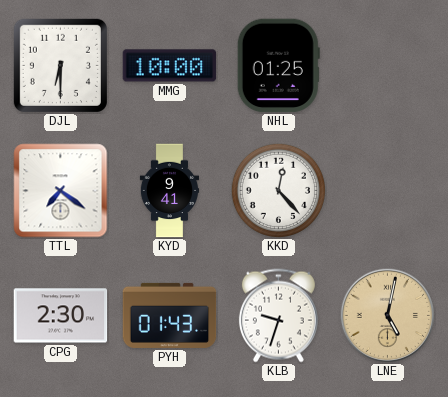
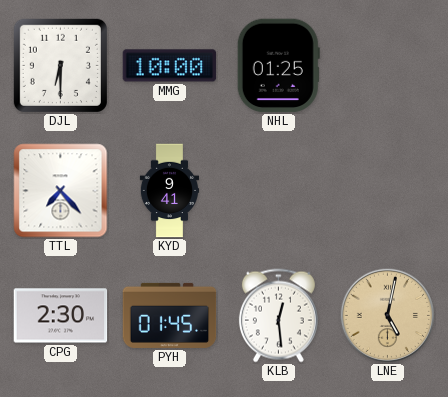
TTL: 7:21 -> 7:23
KKD: 12:23 -> none
PYH: 01:43 -> 01:45
KLB: 9:33 -> 12:29
